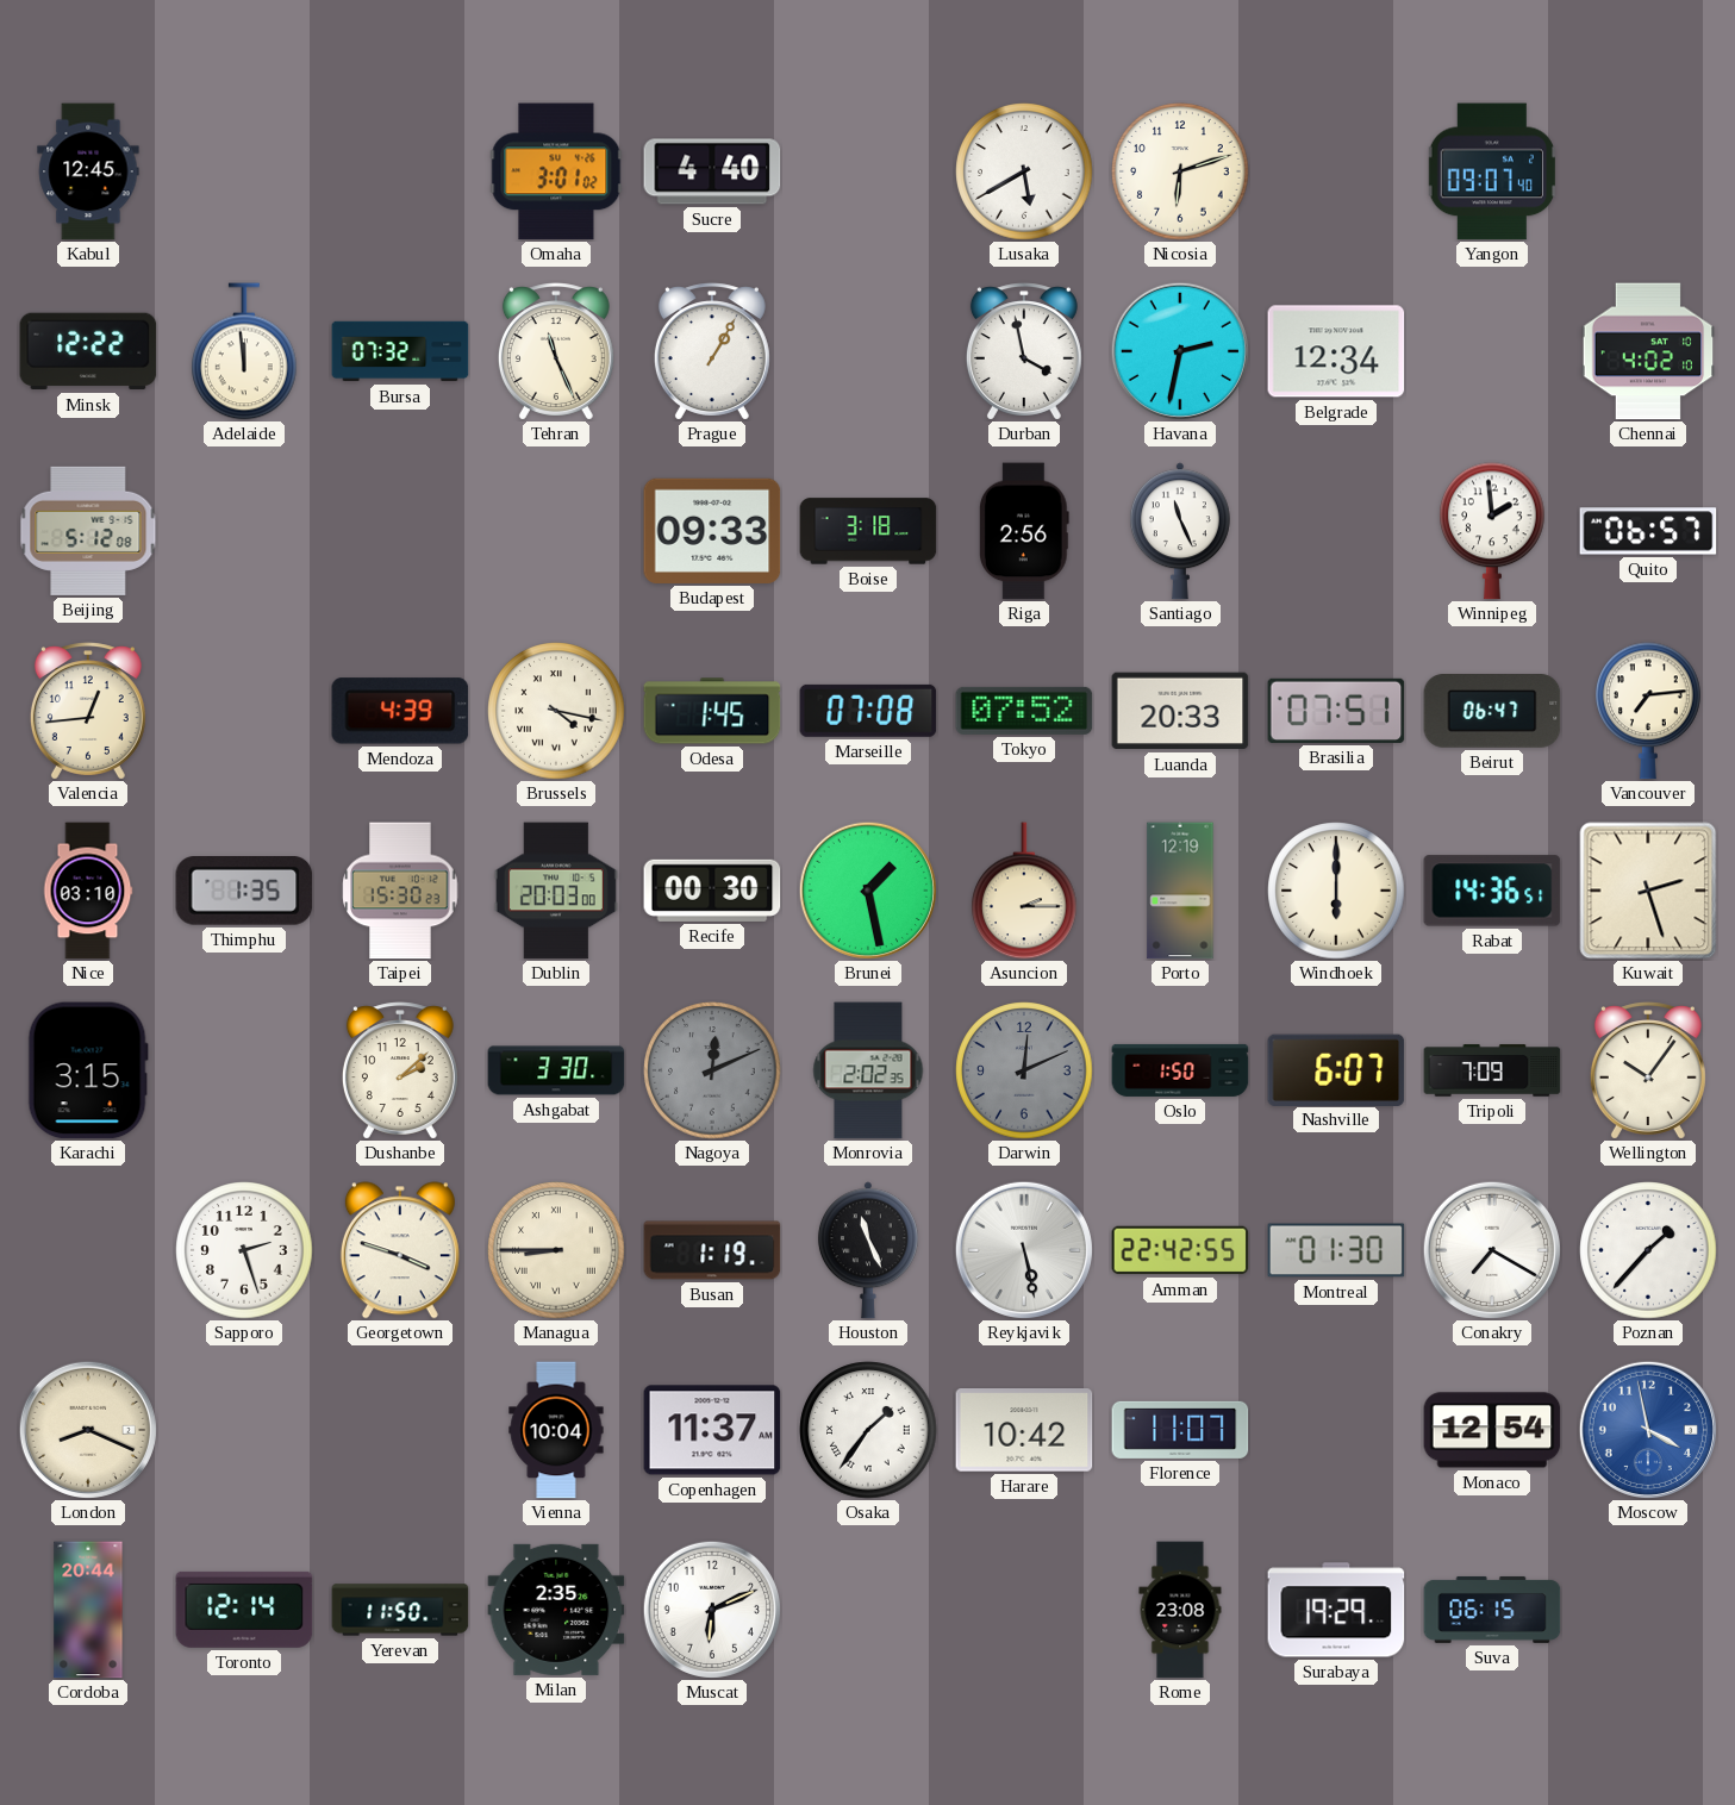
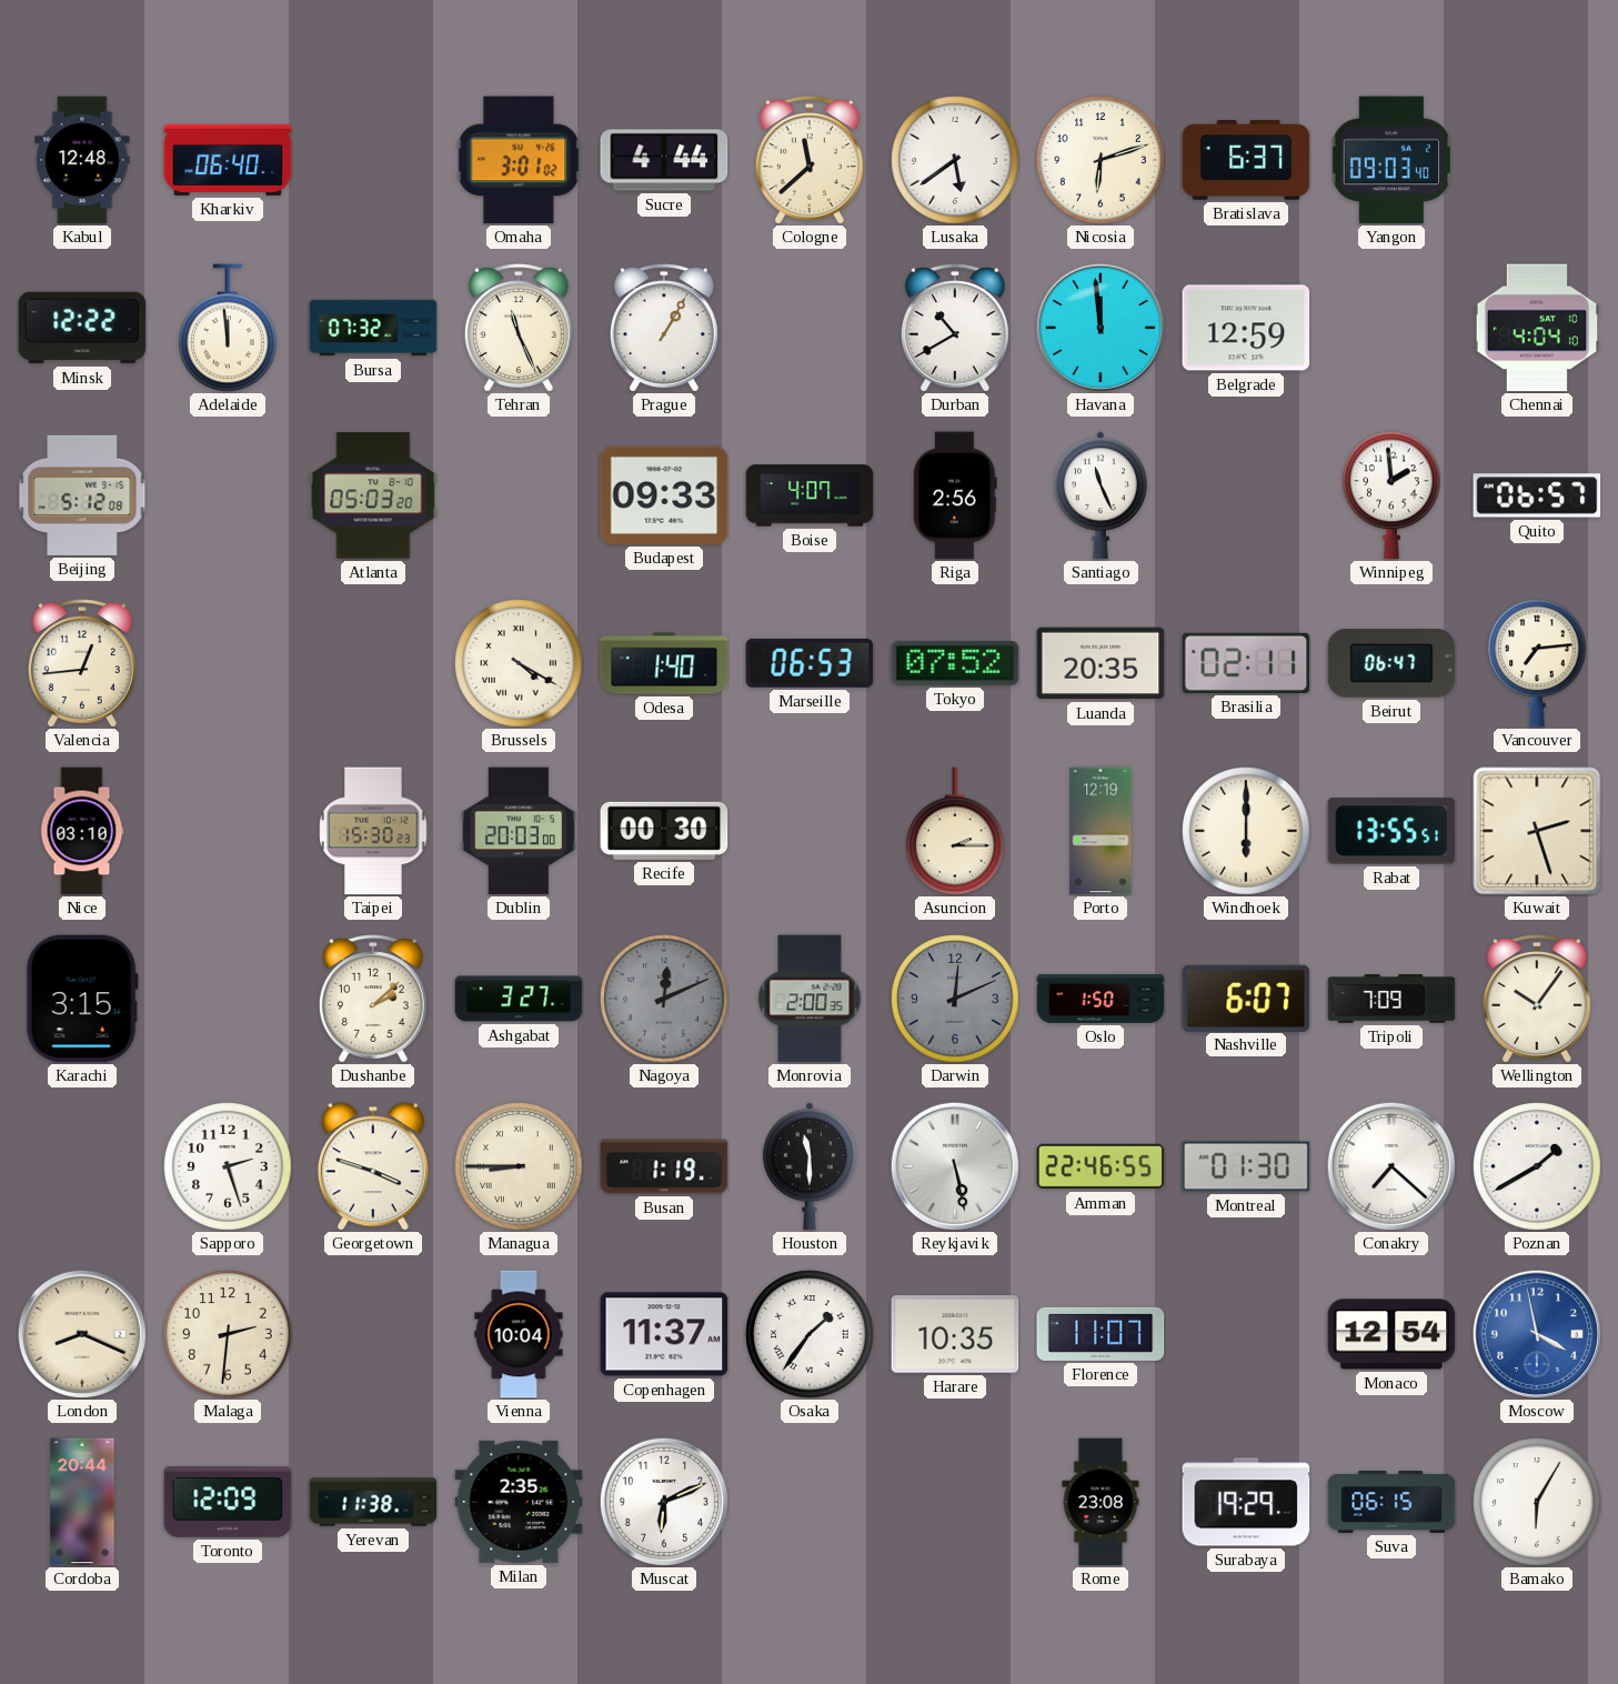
Kabul: 12:45 -> 12:48
Kharkiv: none -> 06:40
Sucre: 4:40 -> 4:44
Cologne: none -> 11:38
Lusaka: 5:40 -> 5:39
Bratislava: none -> 6:37
Yangon: 09:07 -> 09:03
Durban: 3:58 -> 10:40
Havana: 2:32 -> 11:59
Belgrade: 12:34 -> 12:59
Chennai: 4:02 -> 4:04
Atlanta: none -> 05:03
Boise: 3:18 -> 4:07
Mendoza: 4:39 -> none
Brussels: 4:17 -> 4:20
Odesa: 1:45 -> 1:40
Marseille: 07:08 -> 06:53
Luanda: 20:33 -> 20:35
Brasilia: 07:51 -> 02:11
Thimphu: 1:35 -> none
Brunei: 1:28 -> none
Rabat: 14:36 -> 13:55
Ashgabat: 3:30 -> 3:27
Monrovia: 2:02 -> 2:00
Houston: 11:26 -> 11:30
Amman: 22:42 -> 22:46
Conakry: 7:20 -> 7:22
Poznan: 1:37 -> 1:40
Malaga: none -> 2:31
Harare: 10:42 -> 10:35
Toronto: 12:14 -> 12:09
Yerevan: 11:50 -> 11:38
Bamako: none -> 6:05
